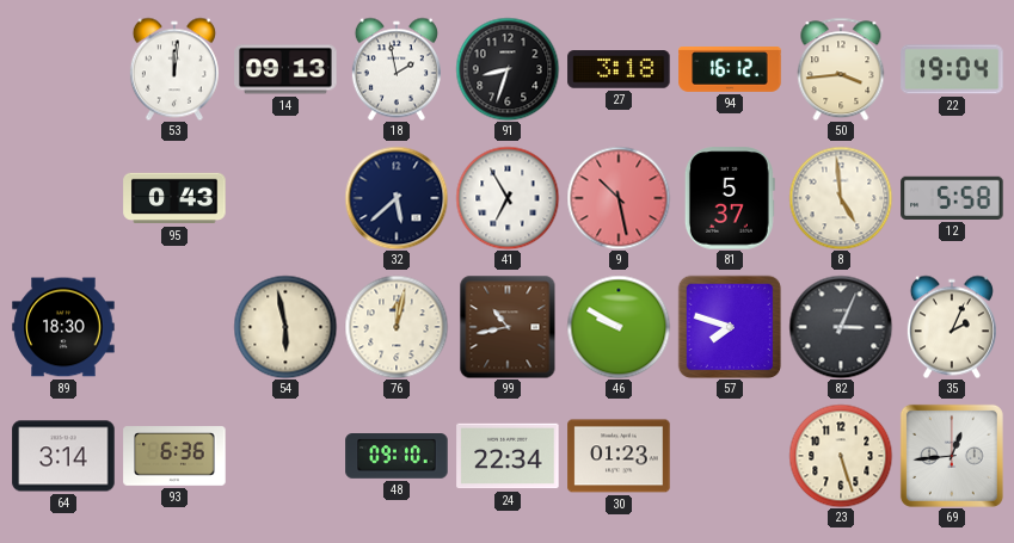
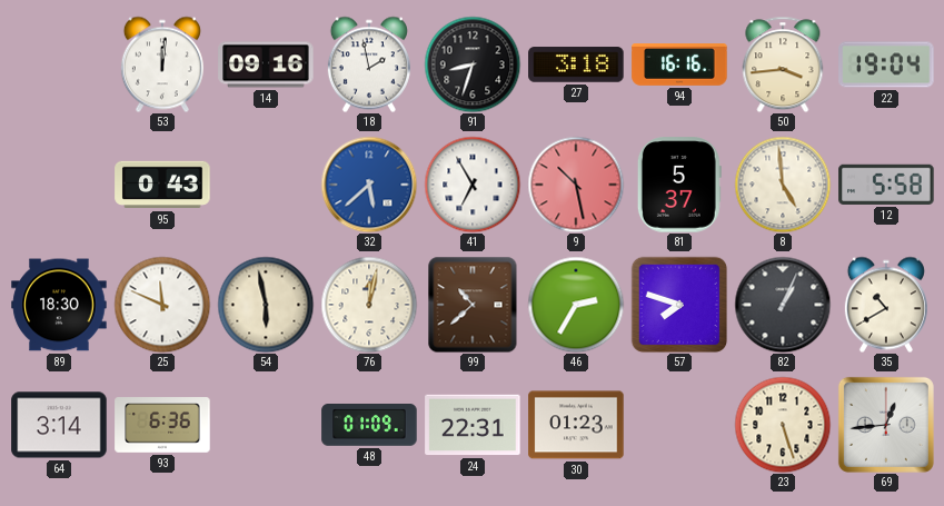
14: 09:13 -> 09:16
94: 16:12 -> 16:16
32 dial: navy -> blue
25: none -> 11:49
99: 10:43 -> 10:38
46: 9:50 -> 2:35
82: 3:04 -> 1:04
35: 2:04 -> 10:40
48: 09:10 -> 01:09
24: 22:34 -> 22:31
